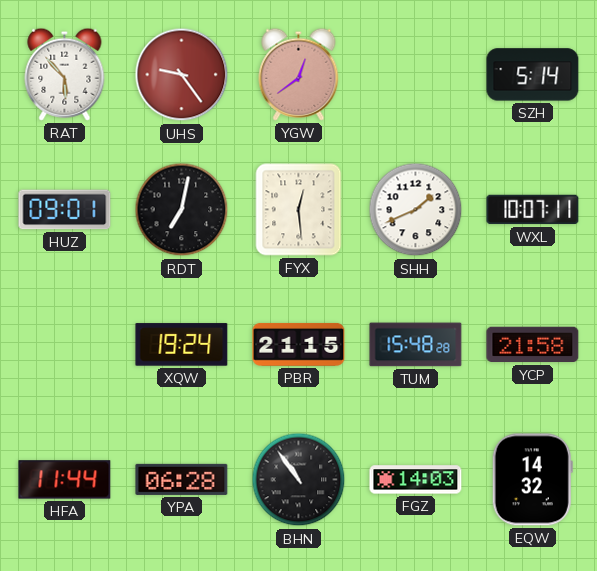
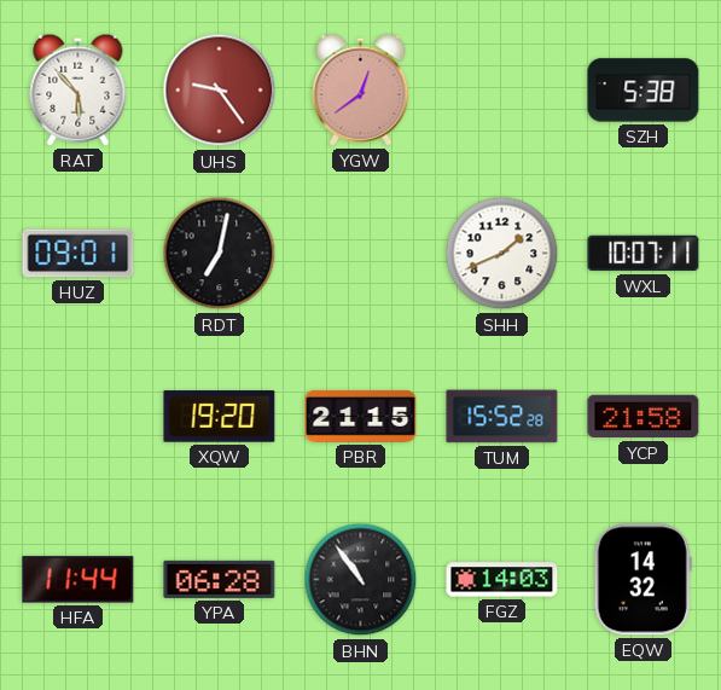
SZH: 5:14 -> 5:38
FYX: 12:29 -> none
XQW: 19:24 -> 19:20
TUM: 15:48 -> 15:52
